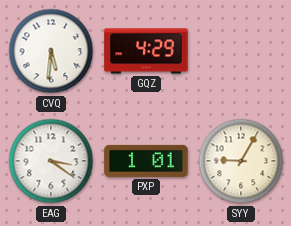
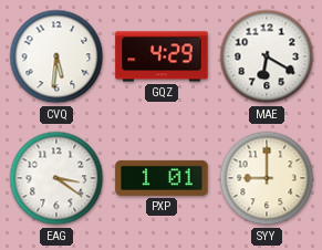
MAE: none -> 6:20
SYY: 9:05 -> 9:00
